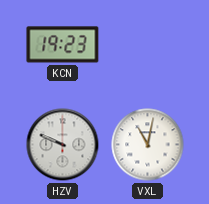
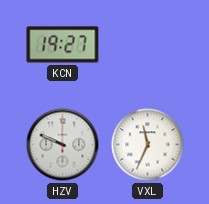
KCN: 19:23 -> 19:27
VXL: 11:02 -> 11:34
